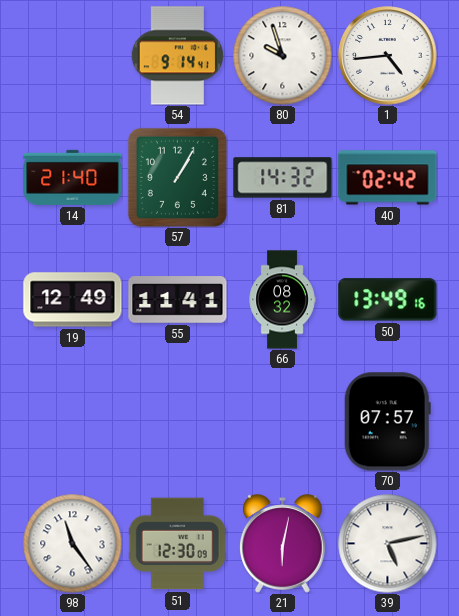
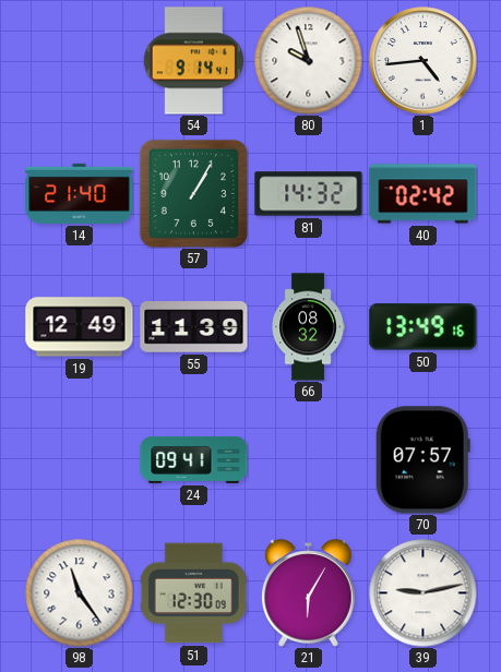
55: 11:41 -> 11:39
24: none -> 09:41
21: 6:02 -> 6:05
39: 5:13 -> 9:13
